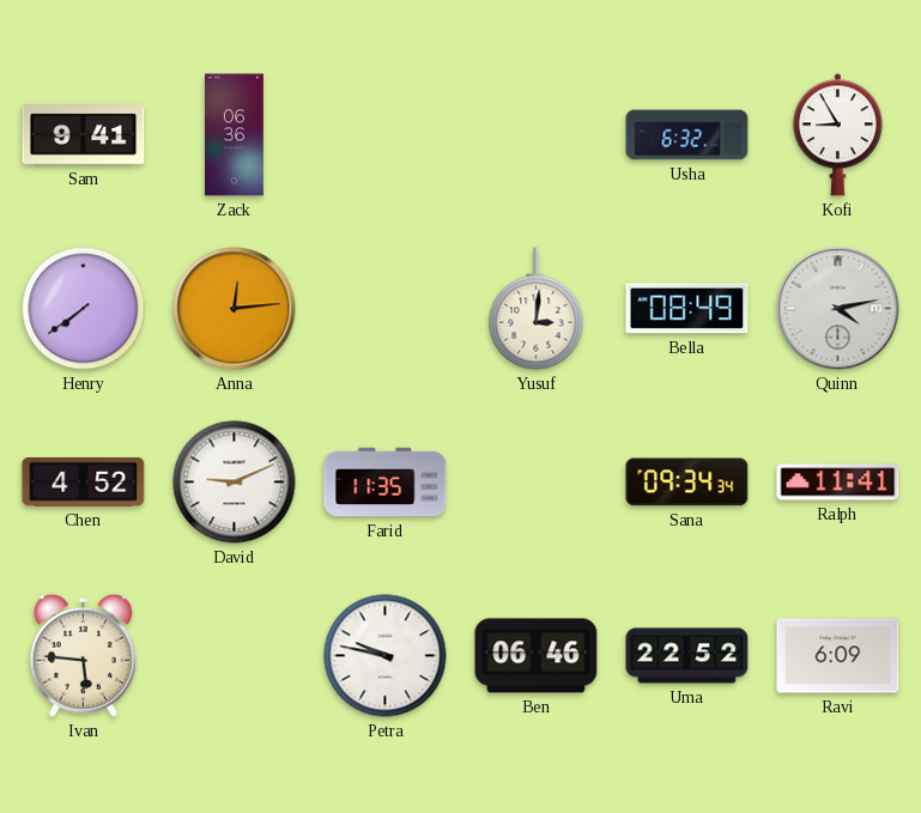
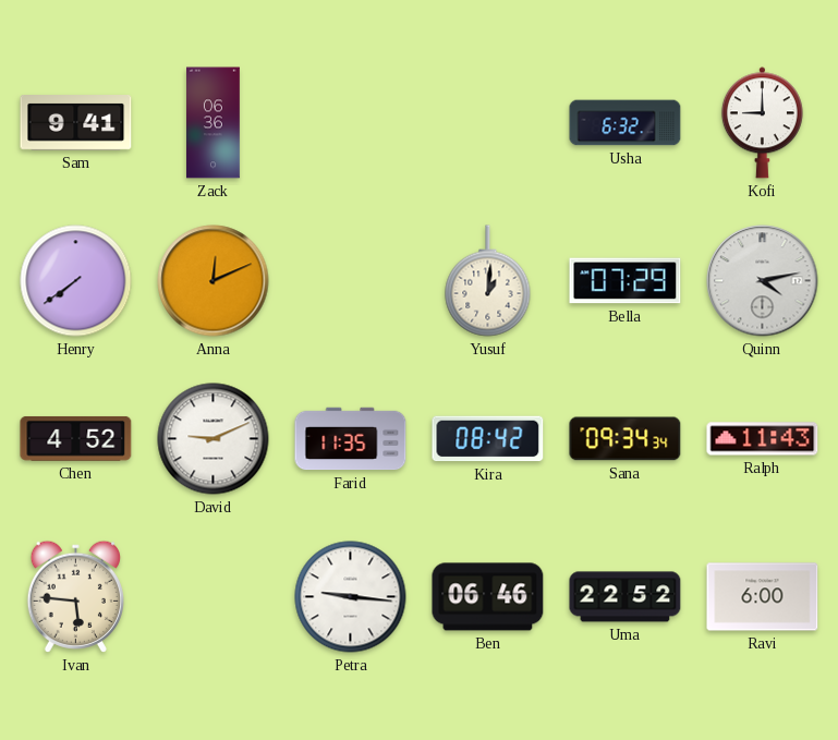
Kofi: 8:55 -> 9:00
Anna: 12:14 -> 12:11
Yusuf: 3:01 -> 1:01
Bella: 08:49 -> 07:29
Kira: none -> 08:42
Ralph: 11:41 -> 11:43
Petra: 9:47 -> 9:16
Ravi: 6:09 -> 6:00
